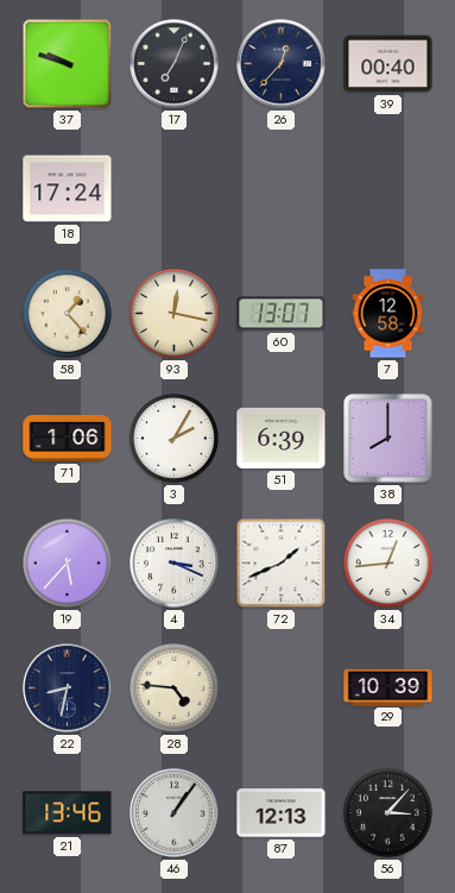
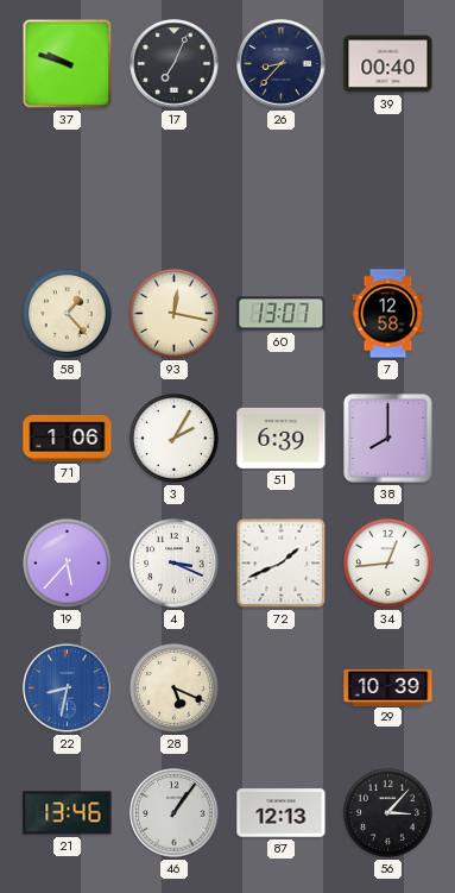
26: 12:37 -> 8:37
18: 17:24 -> none
22 dial: navy -> blue
28: 4:46 -> 5:19
